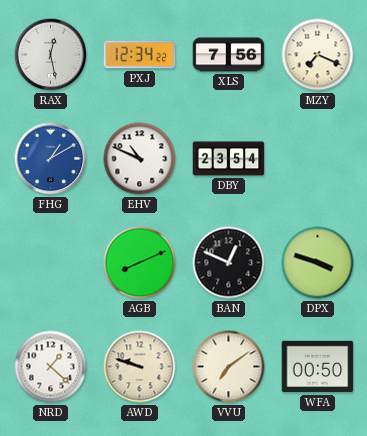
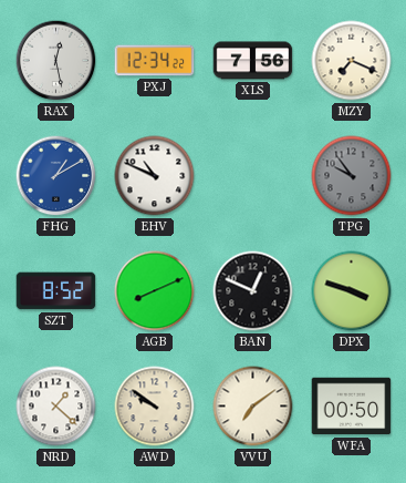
DBY: 23:54 -> none
TPG: none -> 9:54
SZT: none -> 8:52
AWD: 9:48 -> 9:51
